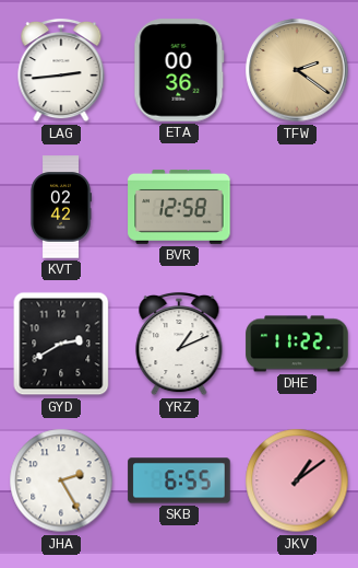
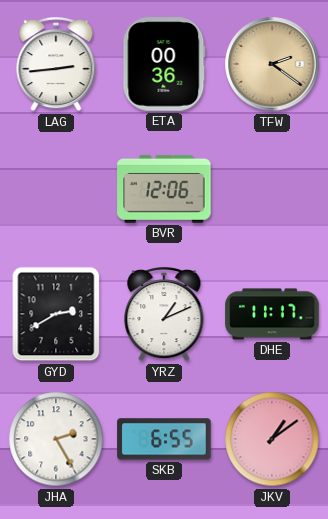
KVT: 02:42 -> none
BVR: 12:58 -> 12:06
DHE: 11:22 -> 11:17
